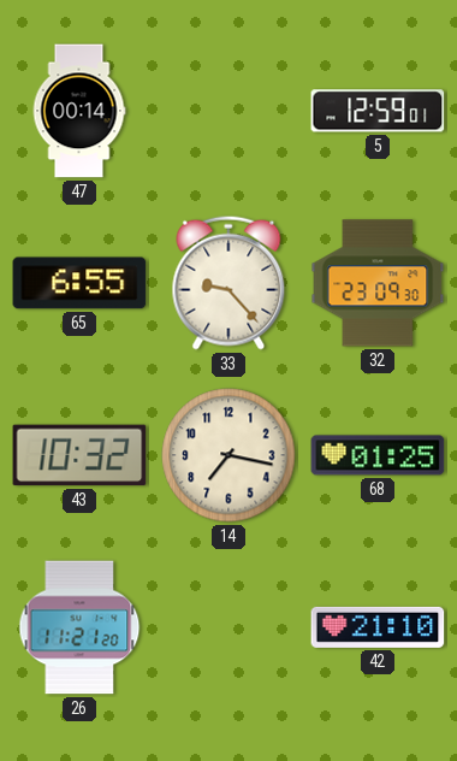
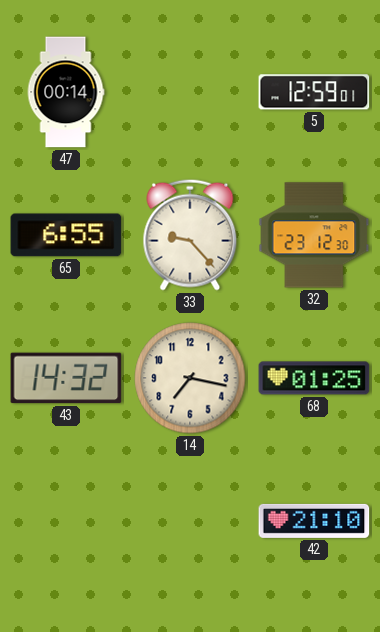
32: 23:09 -> 23:12
43: 10:32 -> 14:32
26: 11:21 -> none
